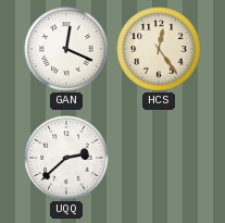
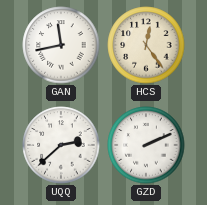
GAN: 12:19 -> 11:43
GZD: none -> 2:11
